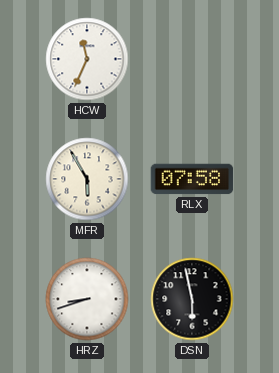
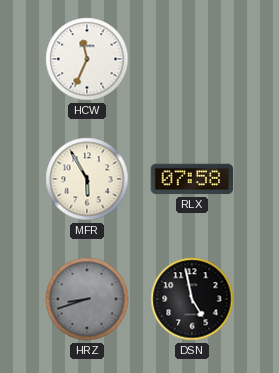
HRZ dial: white -> grey
DSN: 5:58 -> 4:58
